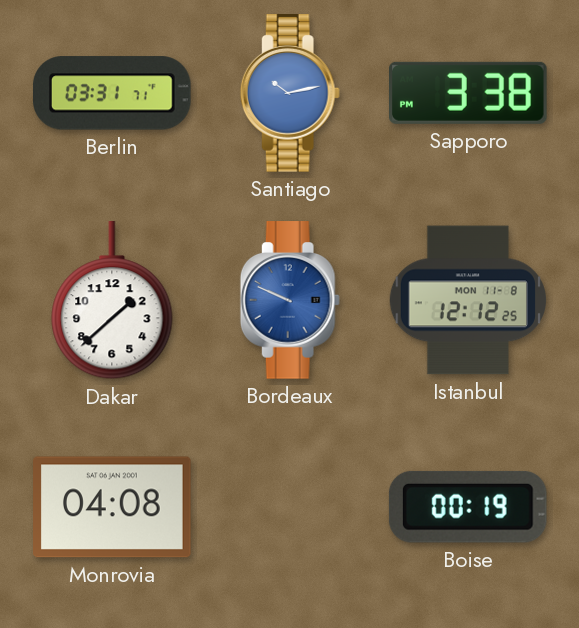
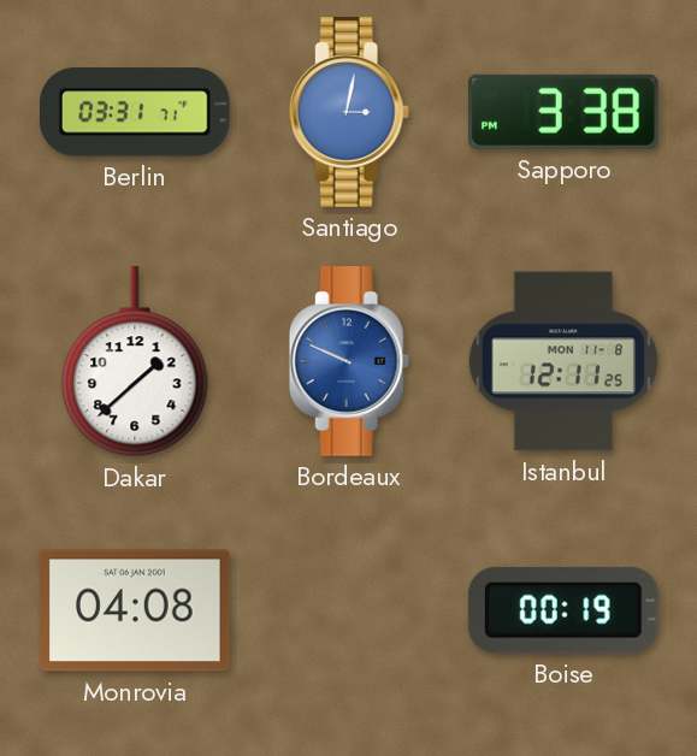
Santiago: 10:13 -> 3:02
Istanbul: 12:12 -> 12:11
